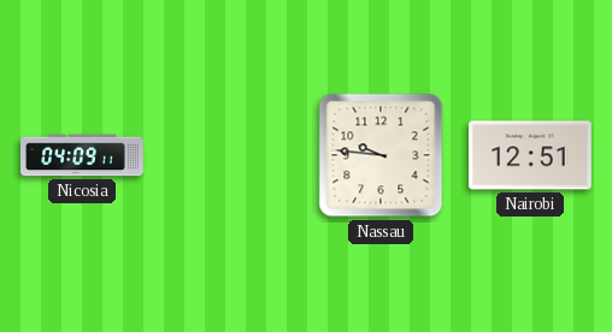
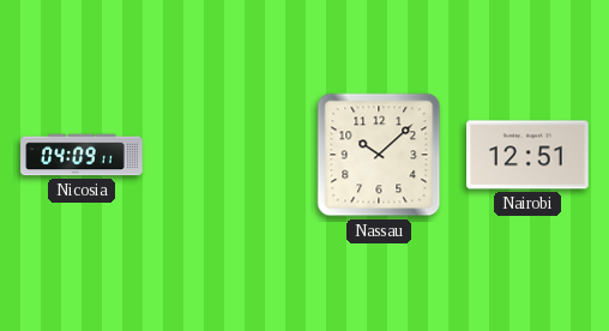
Nassau: 9:46 -> 10:08
